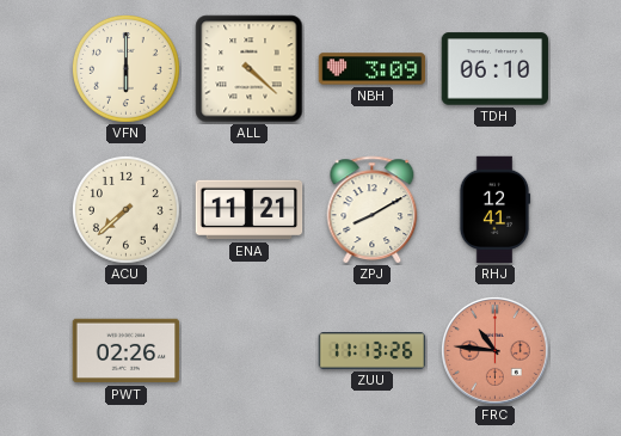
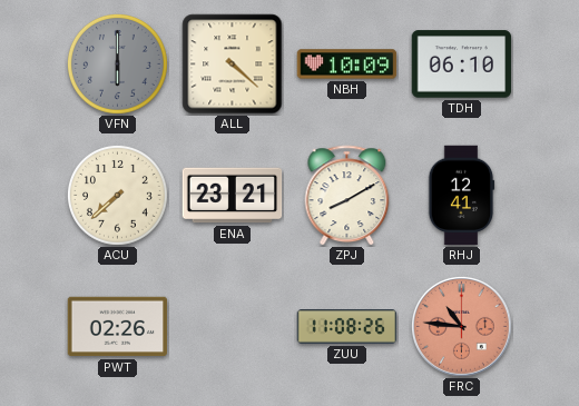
VFN dial: cream -> grey
NBH: 3:09 -> 10:09
ENA: 11:21 -> 23:21
ZUU: 11:13 -> 11:08
